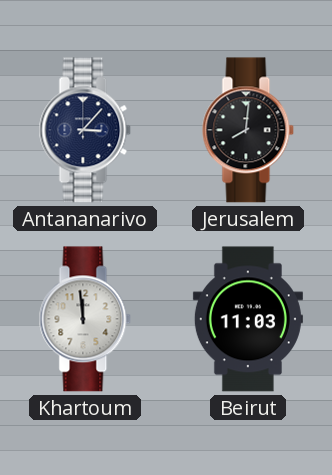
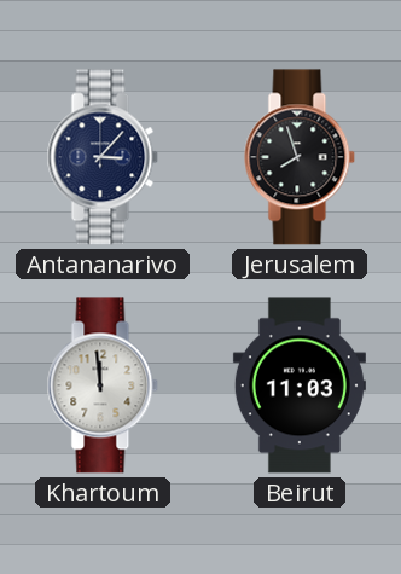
Jerusalem: 8:01 -> 7:57
